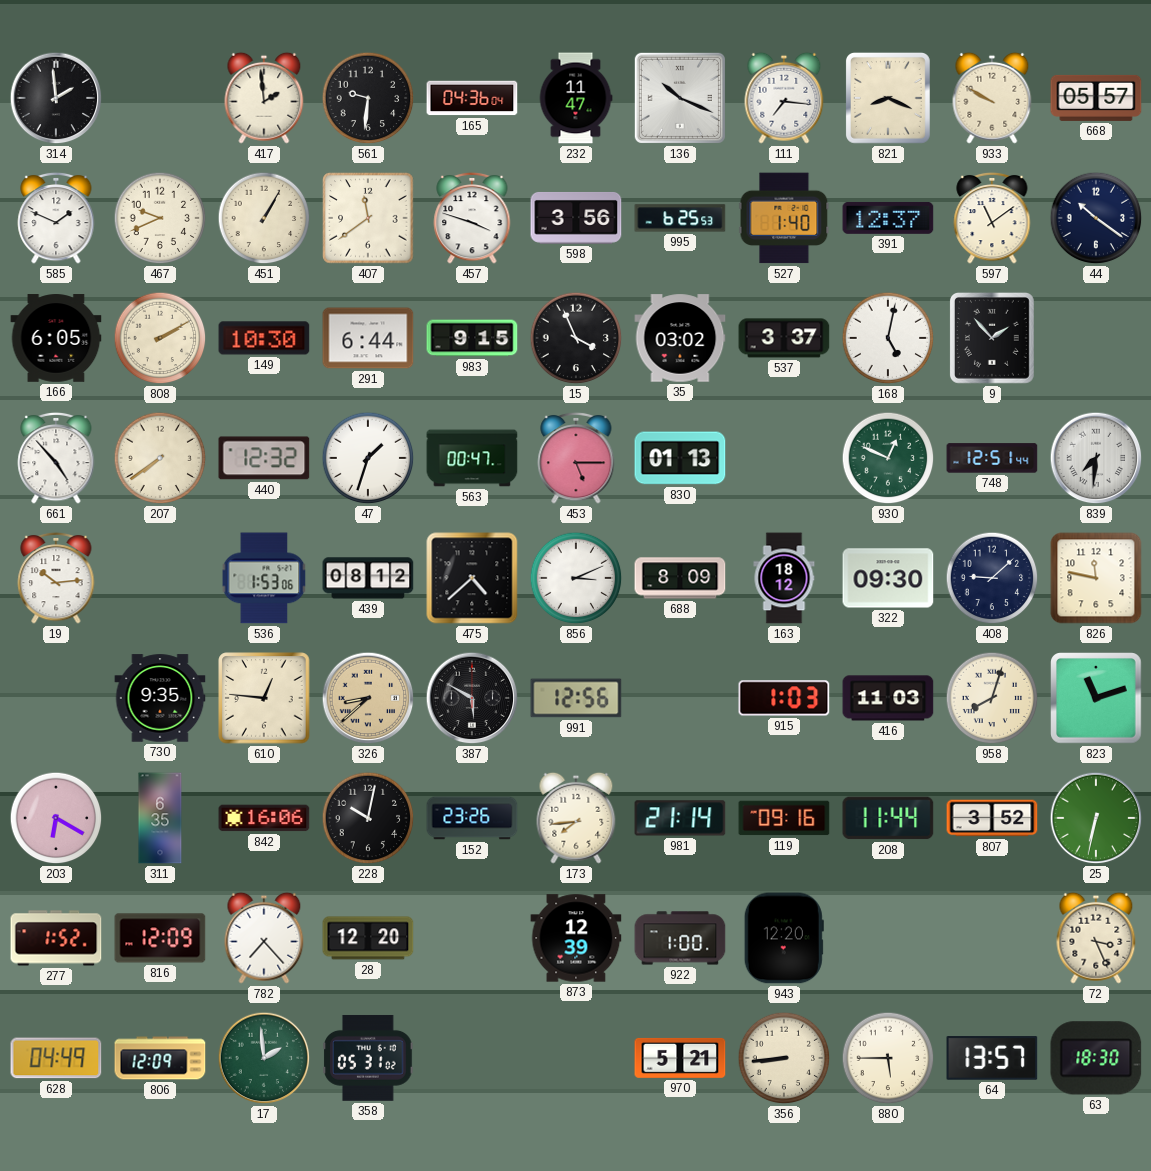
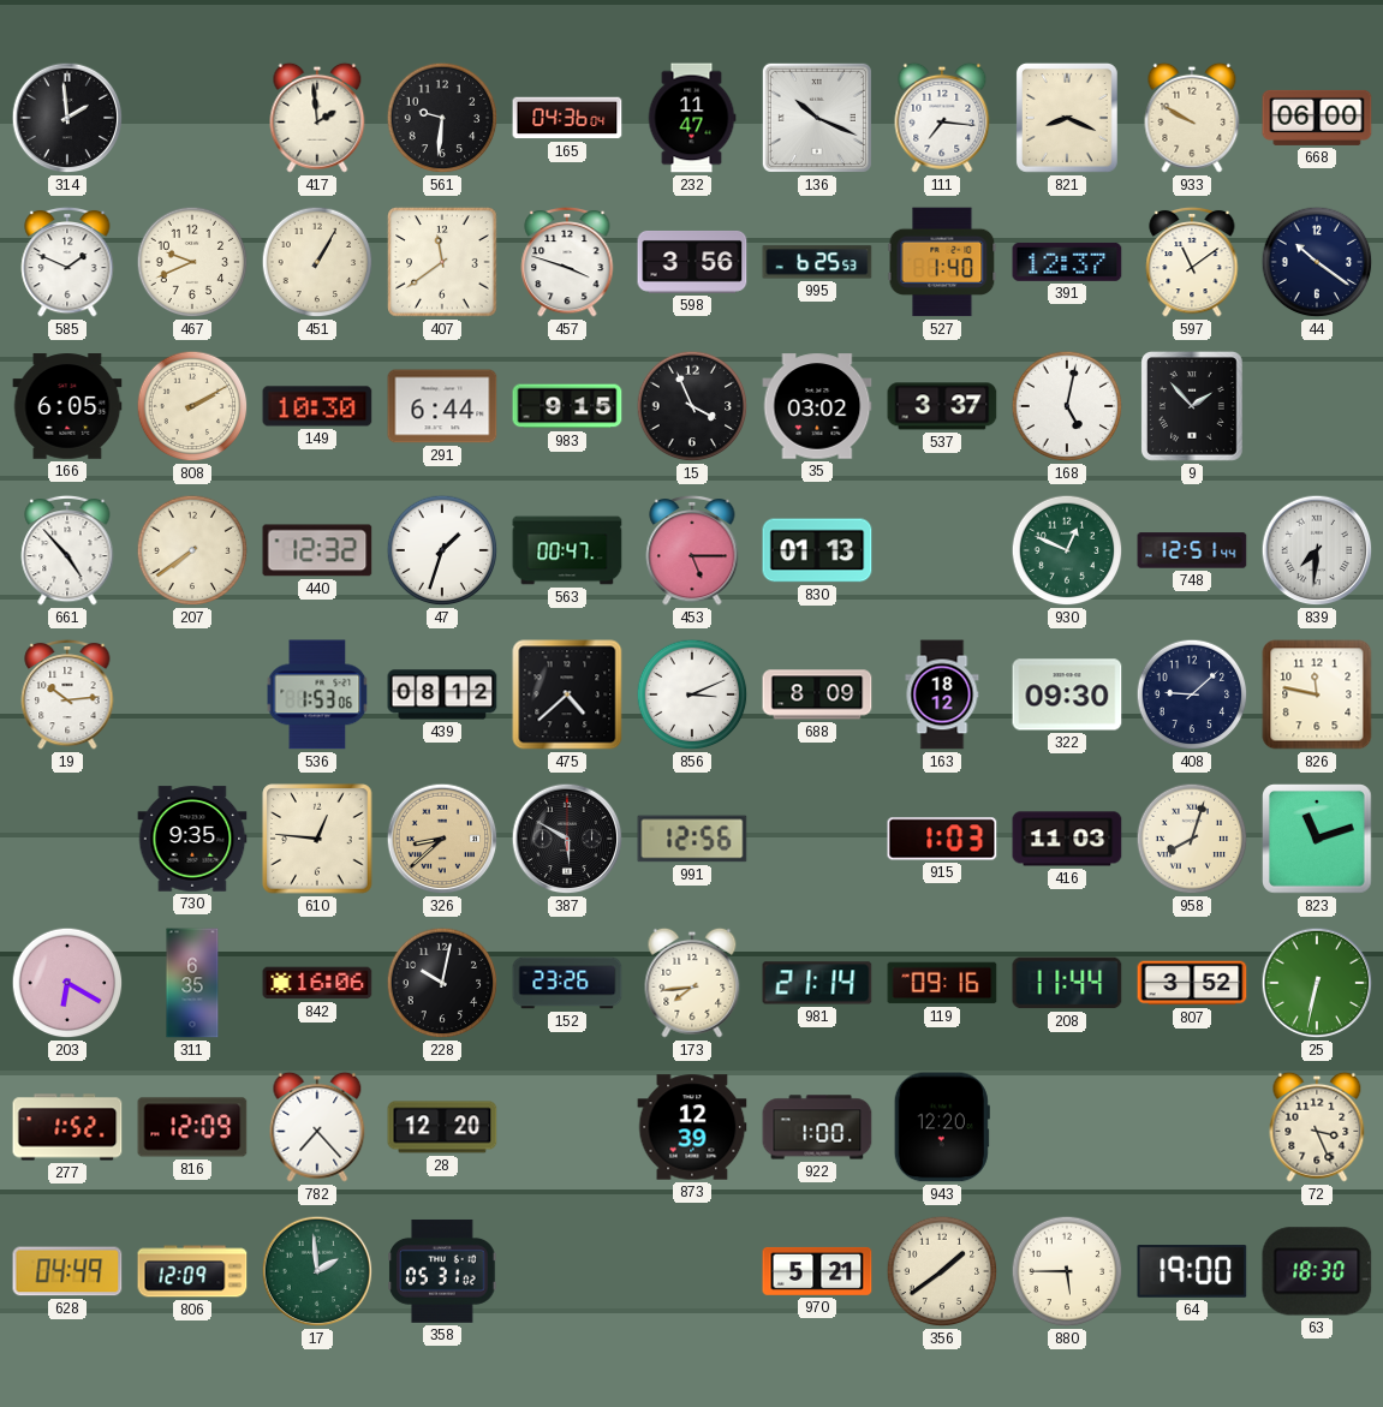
668: 05:57 -> 06:00
356: 8:44 -> 1:39
64: 13:57 -> 19:00
